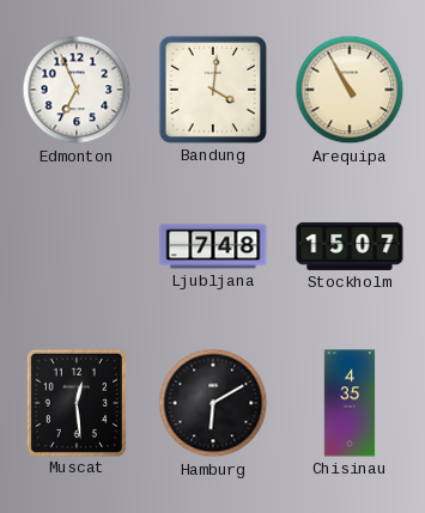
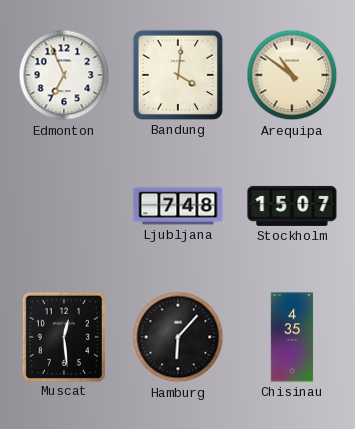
Arequipa: 10:55 -> 10:51
Hamburg: 6:10 -> 6:07
